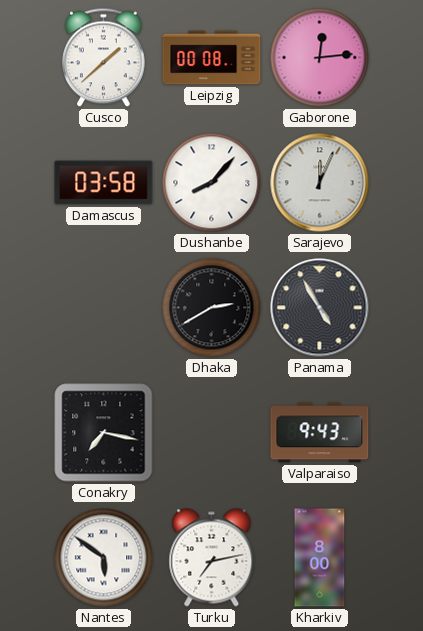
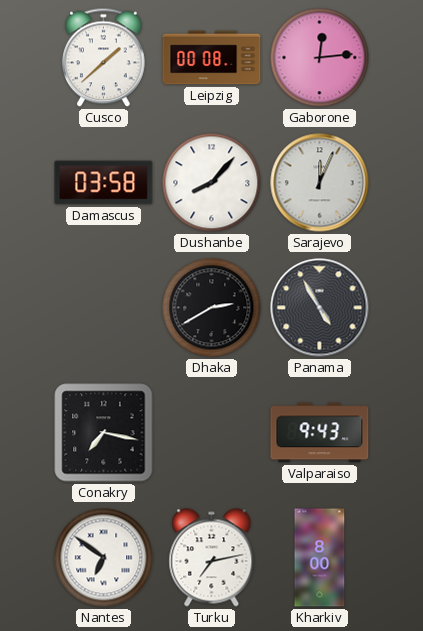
Nantes: 5:51 -> 6:51
